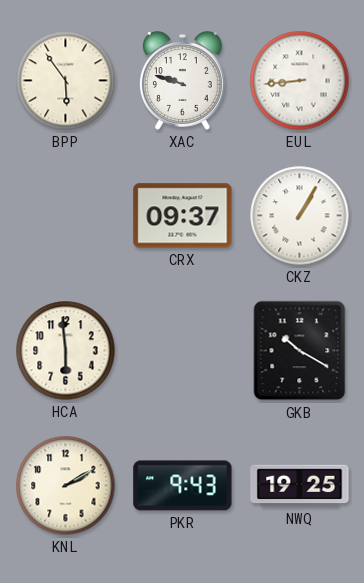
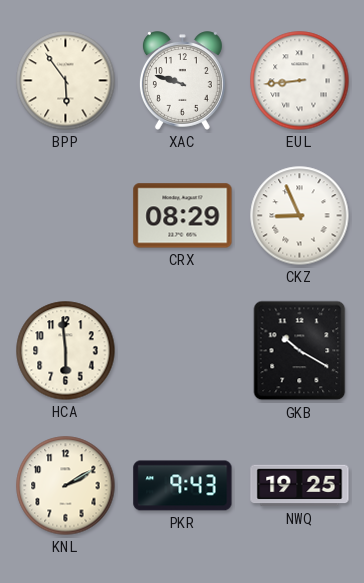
CRX: 09:37 -> 08:29
CKZ: 1:05 -> 8:56
